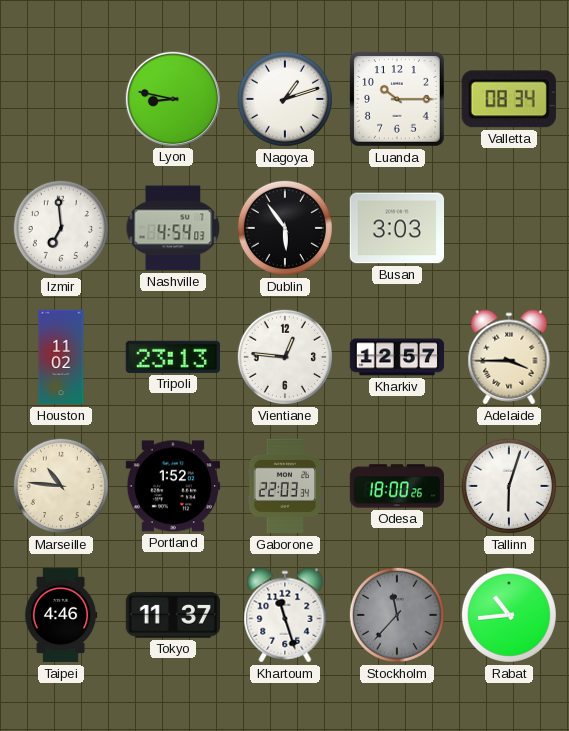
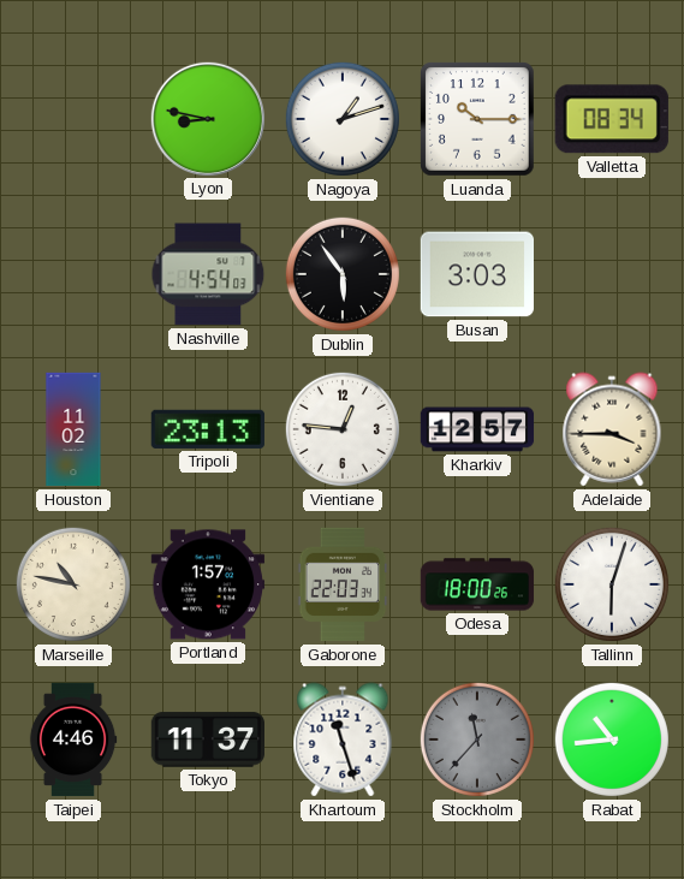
Izmir: 6:59 -> none
Marseille: 10:46 -> 10:47
Portland: 1:52 -> 1:57
